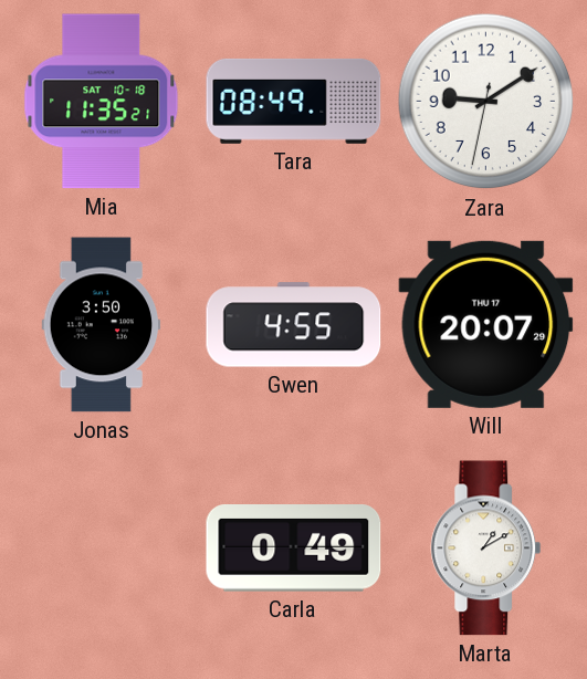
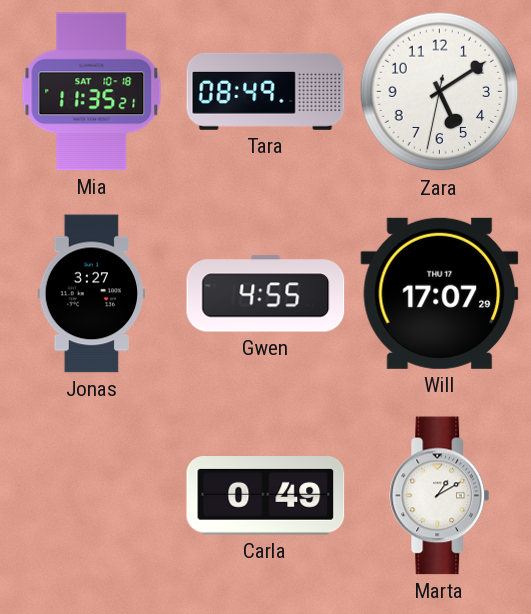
Zara: 9:09 -> 5:09
Jonas: 3:50 -> 3:27
Will: 20:07 -> 17:07
